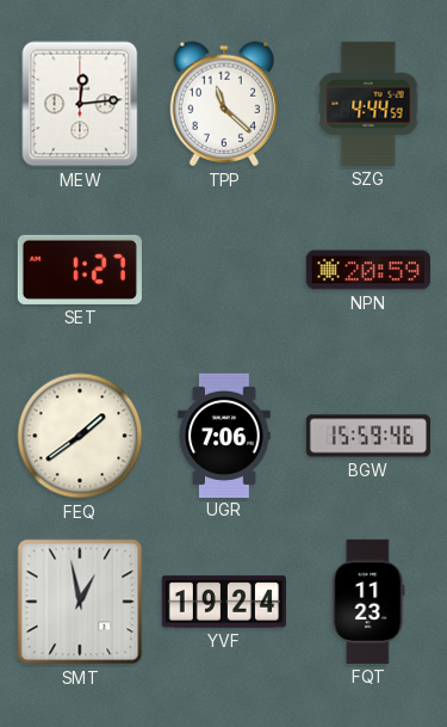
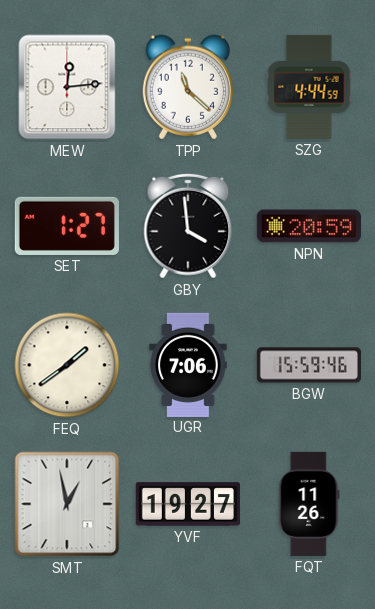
GBY: none -> 3:59
YVF: 19:24 -> 19:27
FQT: 11:23 -> 11:26
